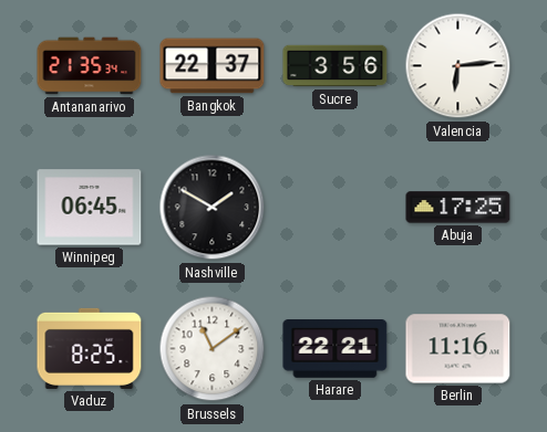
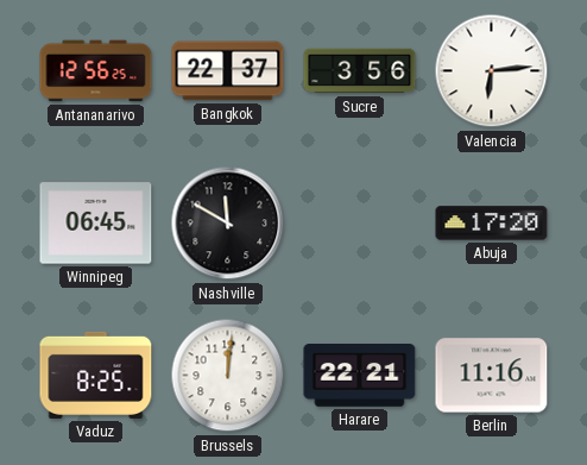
Antananarivo: 21:35 -> 12:56
Nashville: 1:50 -> 11:50
Abuja: 17:25 -> 17:20
Brussels: 11:09 -> 12:01
